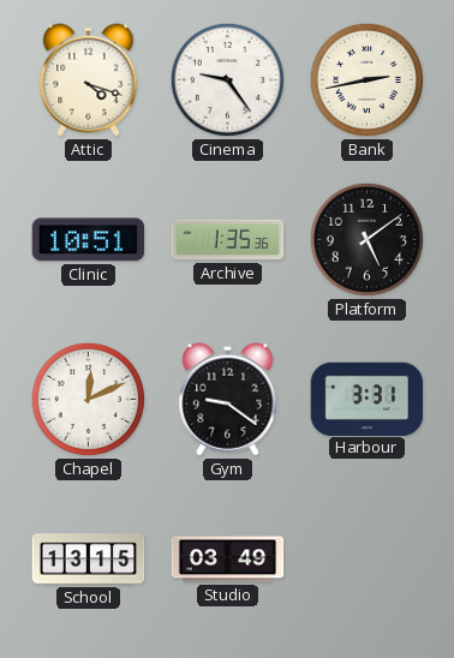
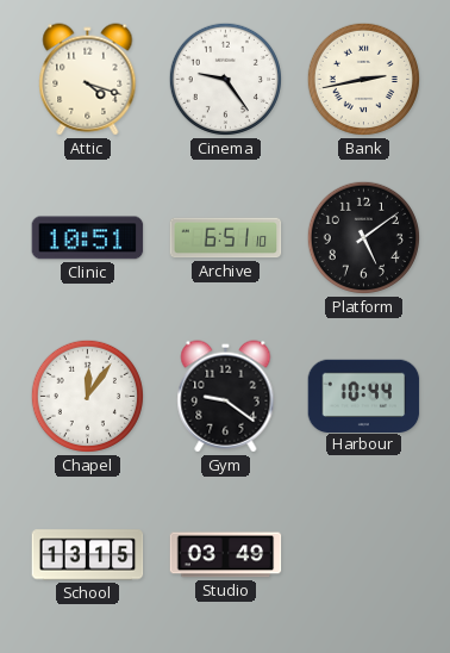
Archive: 1:35 -> 6:51
Chapel: 12:11 -> 12:06
Harbour: 3:31 -> 10:44
